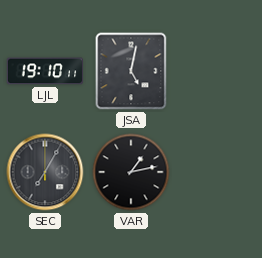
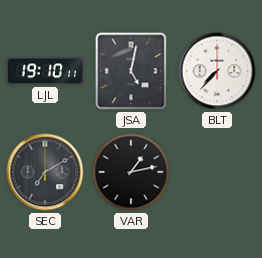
BLT: none -> 7:37
SEC: 7:05 -> 7:10
